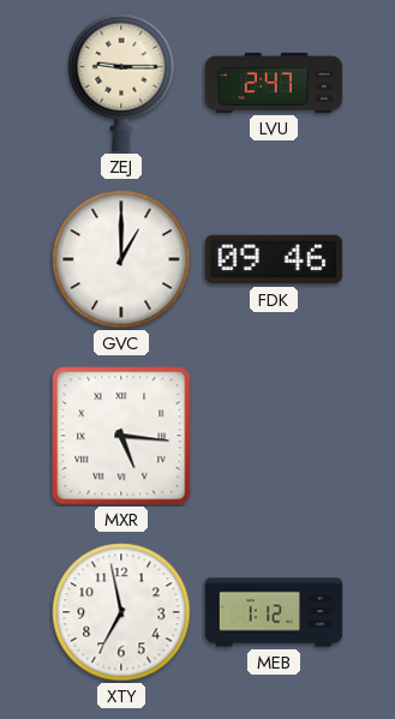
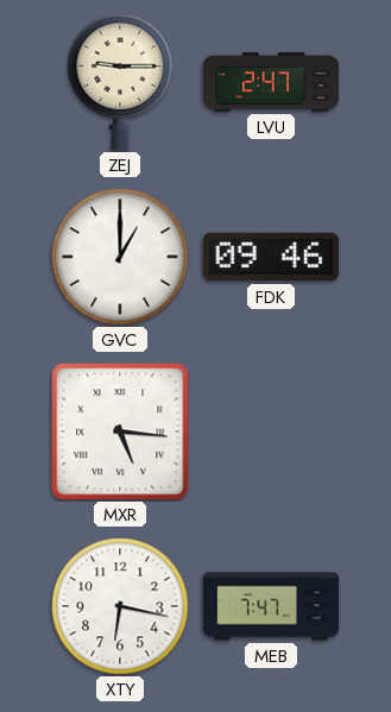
XTY: 6:58 -> 6:17
MEB: 1:12 -> 7:47
